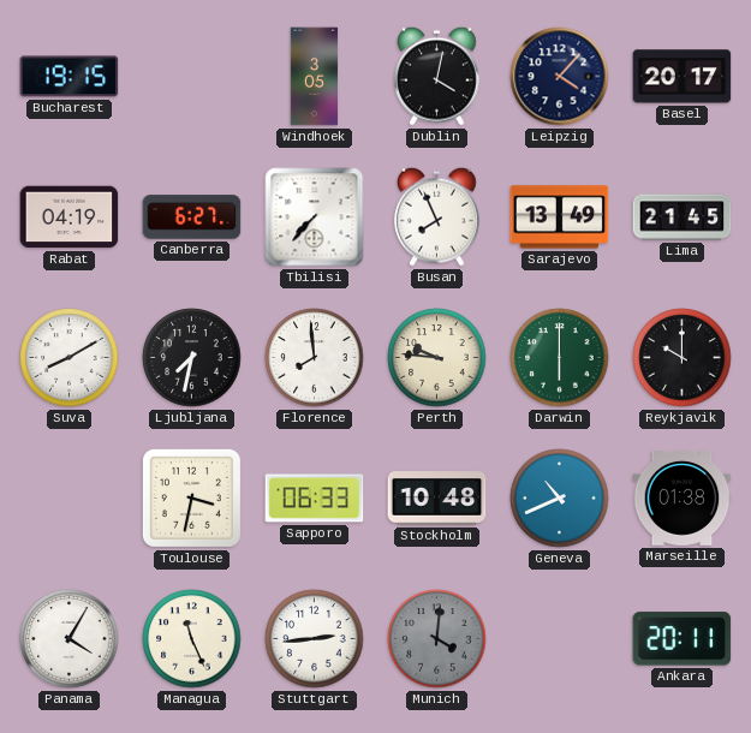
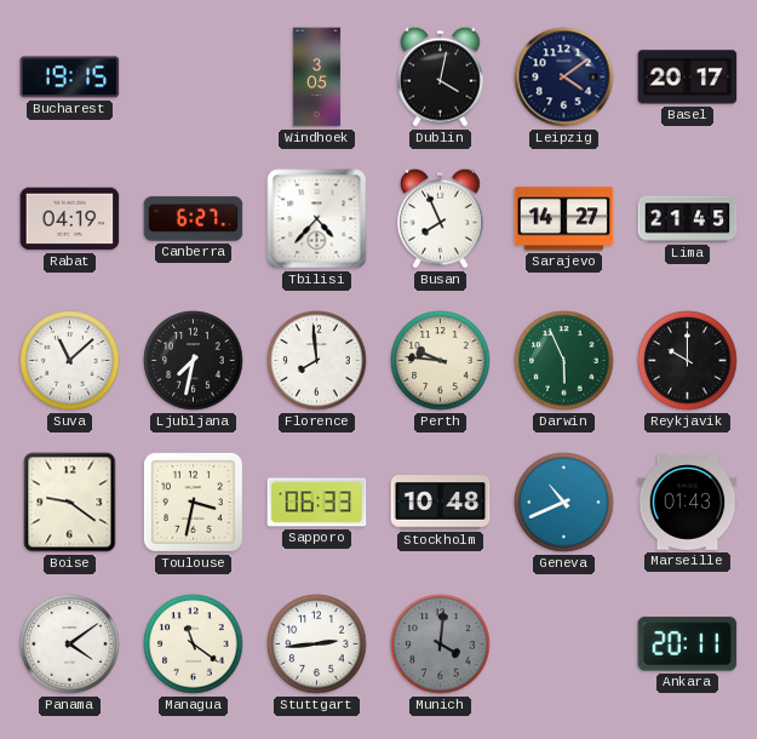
Leipzig: 4:07 -> 4:09
Tbilisi: 7:37 -> 4:37
Sarajevo: 13:49 -> 14:27
Suva: 8:10 -> 11:08
Darwin: 6:00 -> 5:56
Boise: none -> 9:21
Marseille: 01:38 -> 01:43
Panama: 4:05 -> 4:09
Managua: 11:26 -> 11:21
